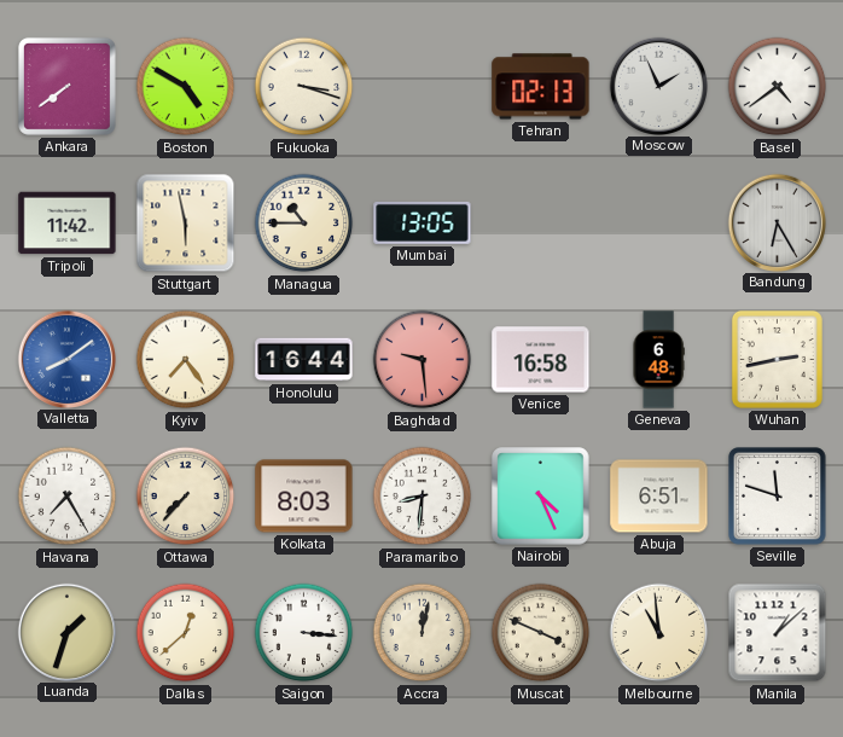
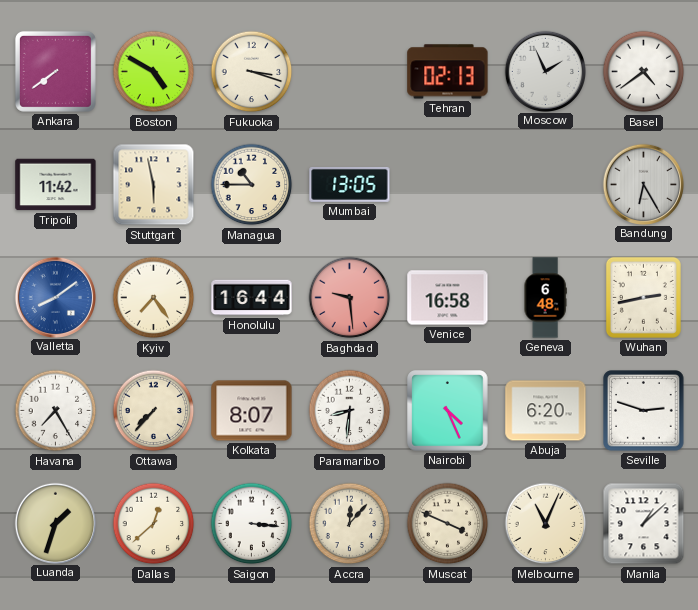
Kolkata: 8:03 -> 8:07
Abuja: 6:51 -> 6:20
Seville: 11:48 -> 2:48
Accra: 12:02 -> 12:07
Melbourne: 10:59 -> 11:04
